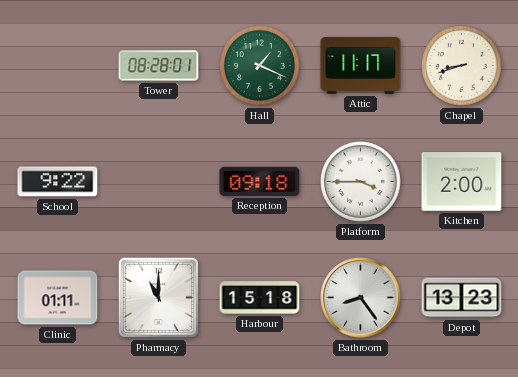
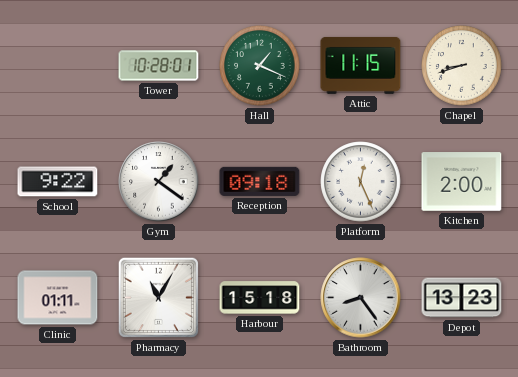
Tower: 08:28 -> 10:28
Attic: 11:17 -> 11:15
Gym: none -> 1:21
Platform: 3:45 -> 12:26
Pharmacy: 11:00 -> 11:05
